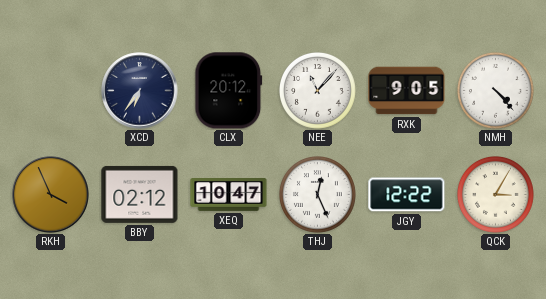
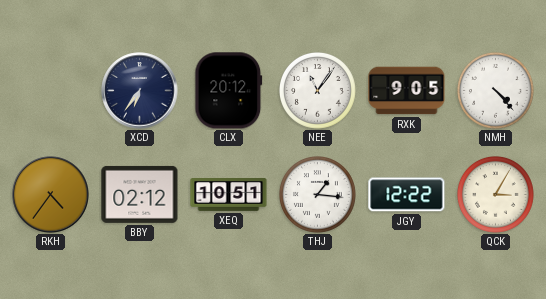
NEE: 11:07 -> 11:06
RKH: 3:56 -> 4:36
XEQ: 10:47 -> 10:51
THJ: 12:26 -> 1:16
